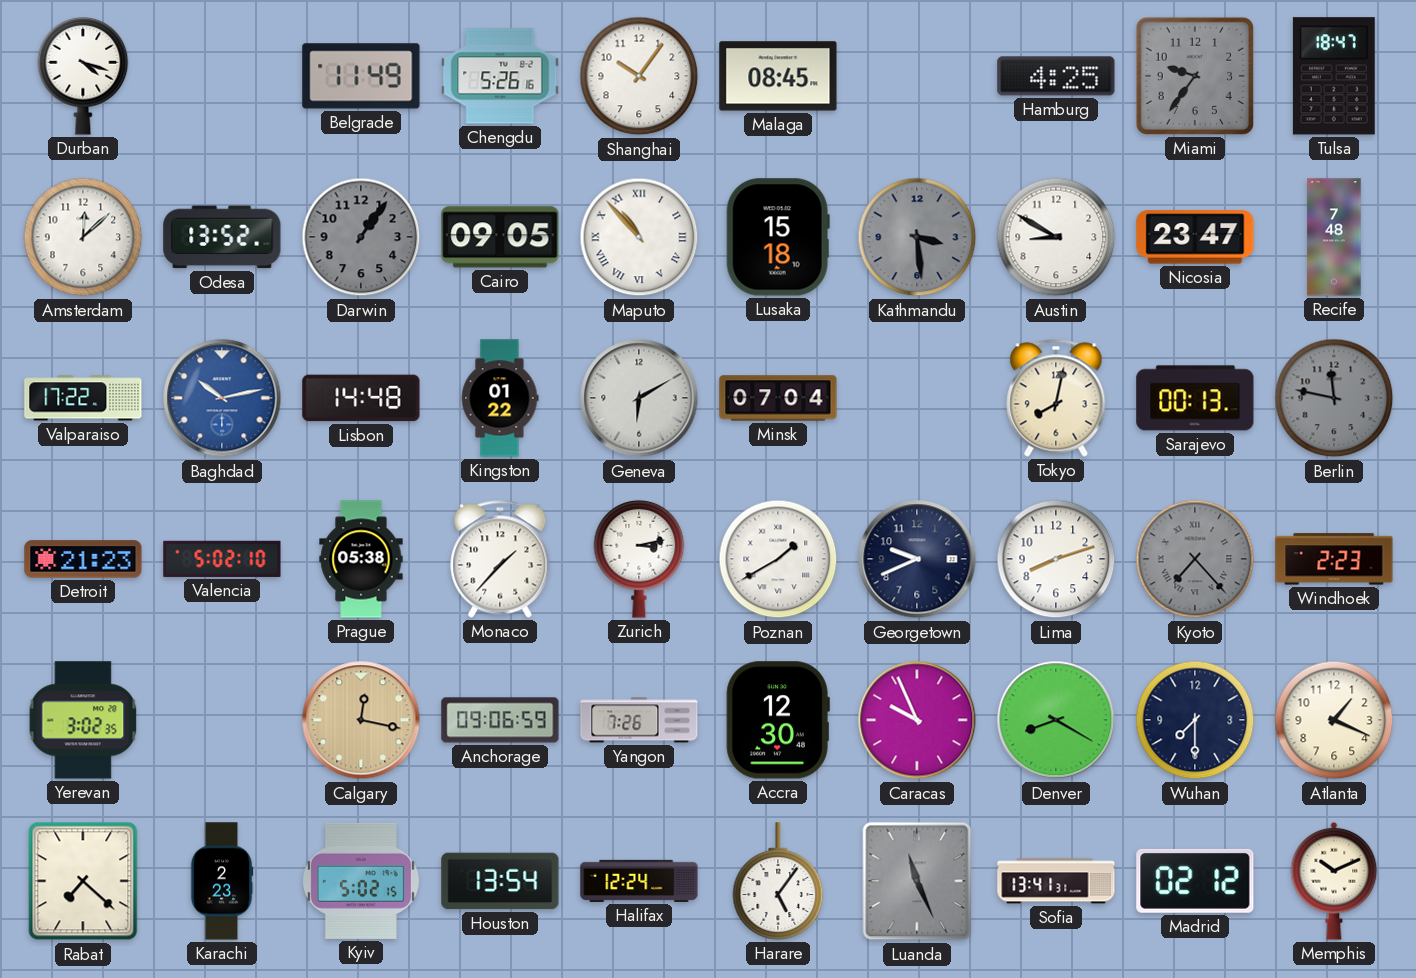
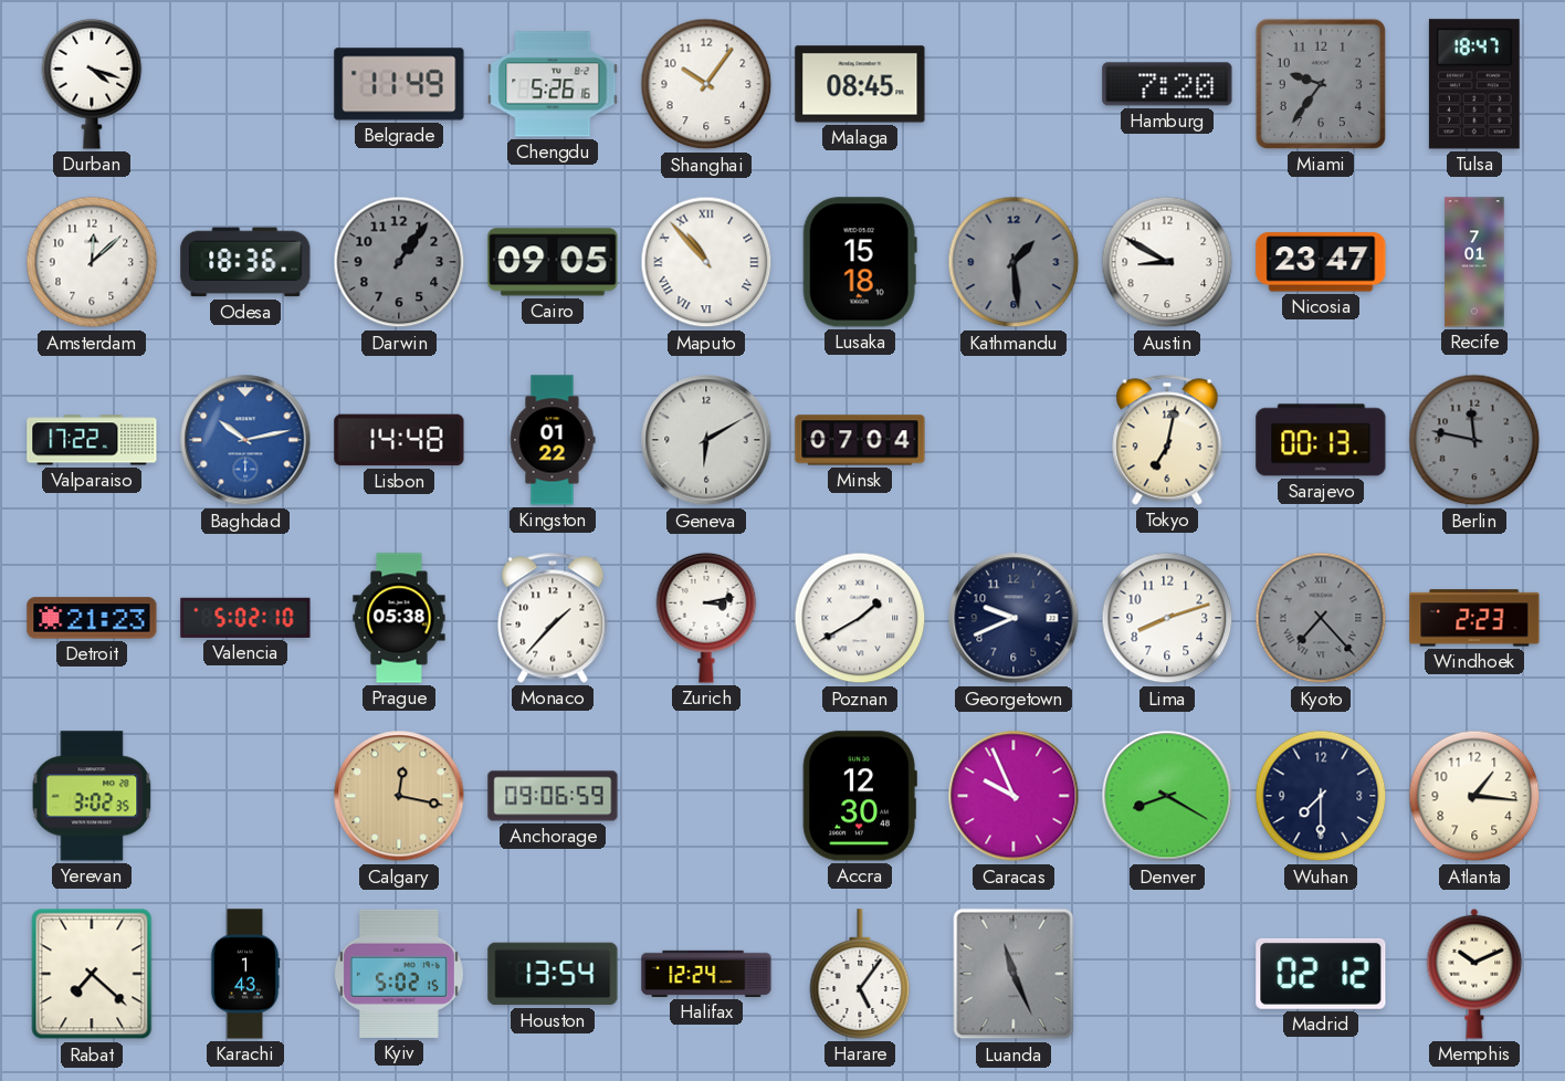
Hamburg: 4:25 -> 7:20
Odesa: 13:52 -> 18:36
Kathmandu: 3:29 -> 1:29
Recife: 7:48 -> 7:01
Tokyo: 8:02 -> 7:02
Yangon: 7:26 -> none
Atlanta: 1:19 -> 1:16
Karachi: 2:23 -> 1:43
Sofia: 13:41 -> none
